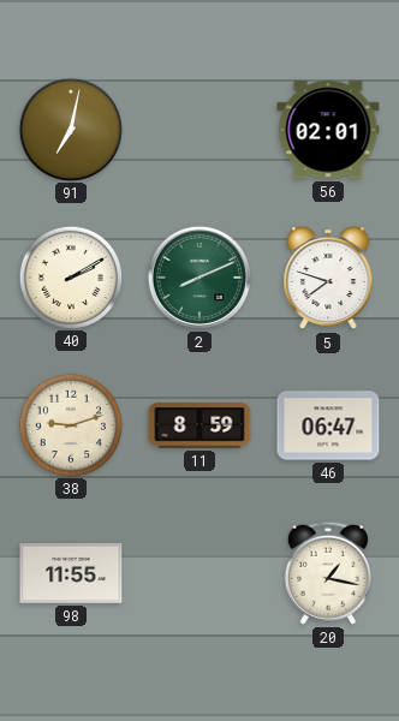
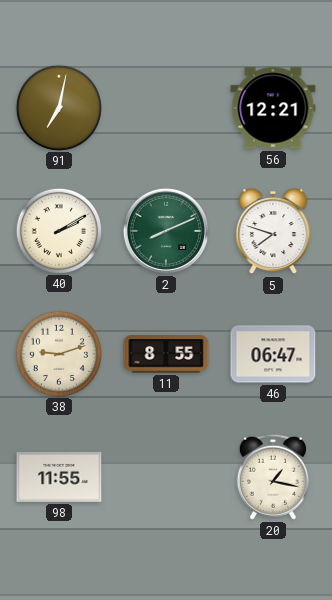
56: 02:01 -> 12:21
11: 8:59 -> 8:55
